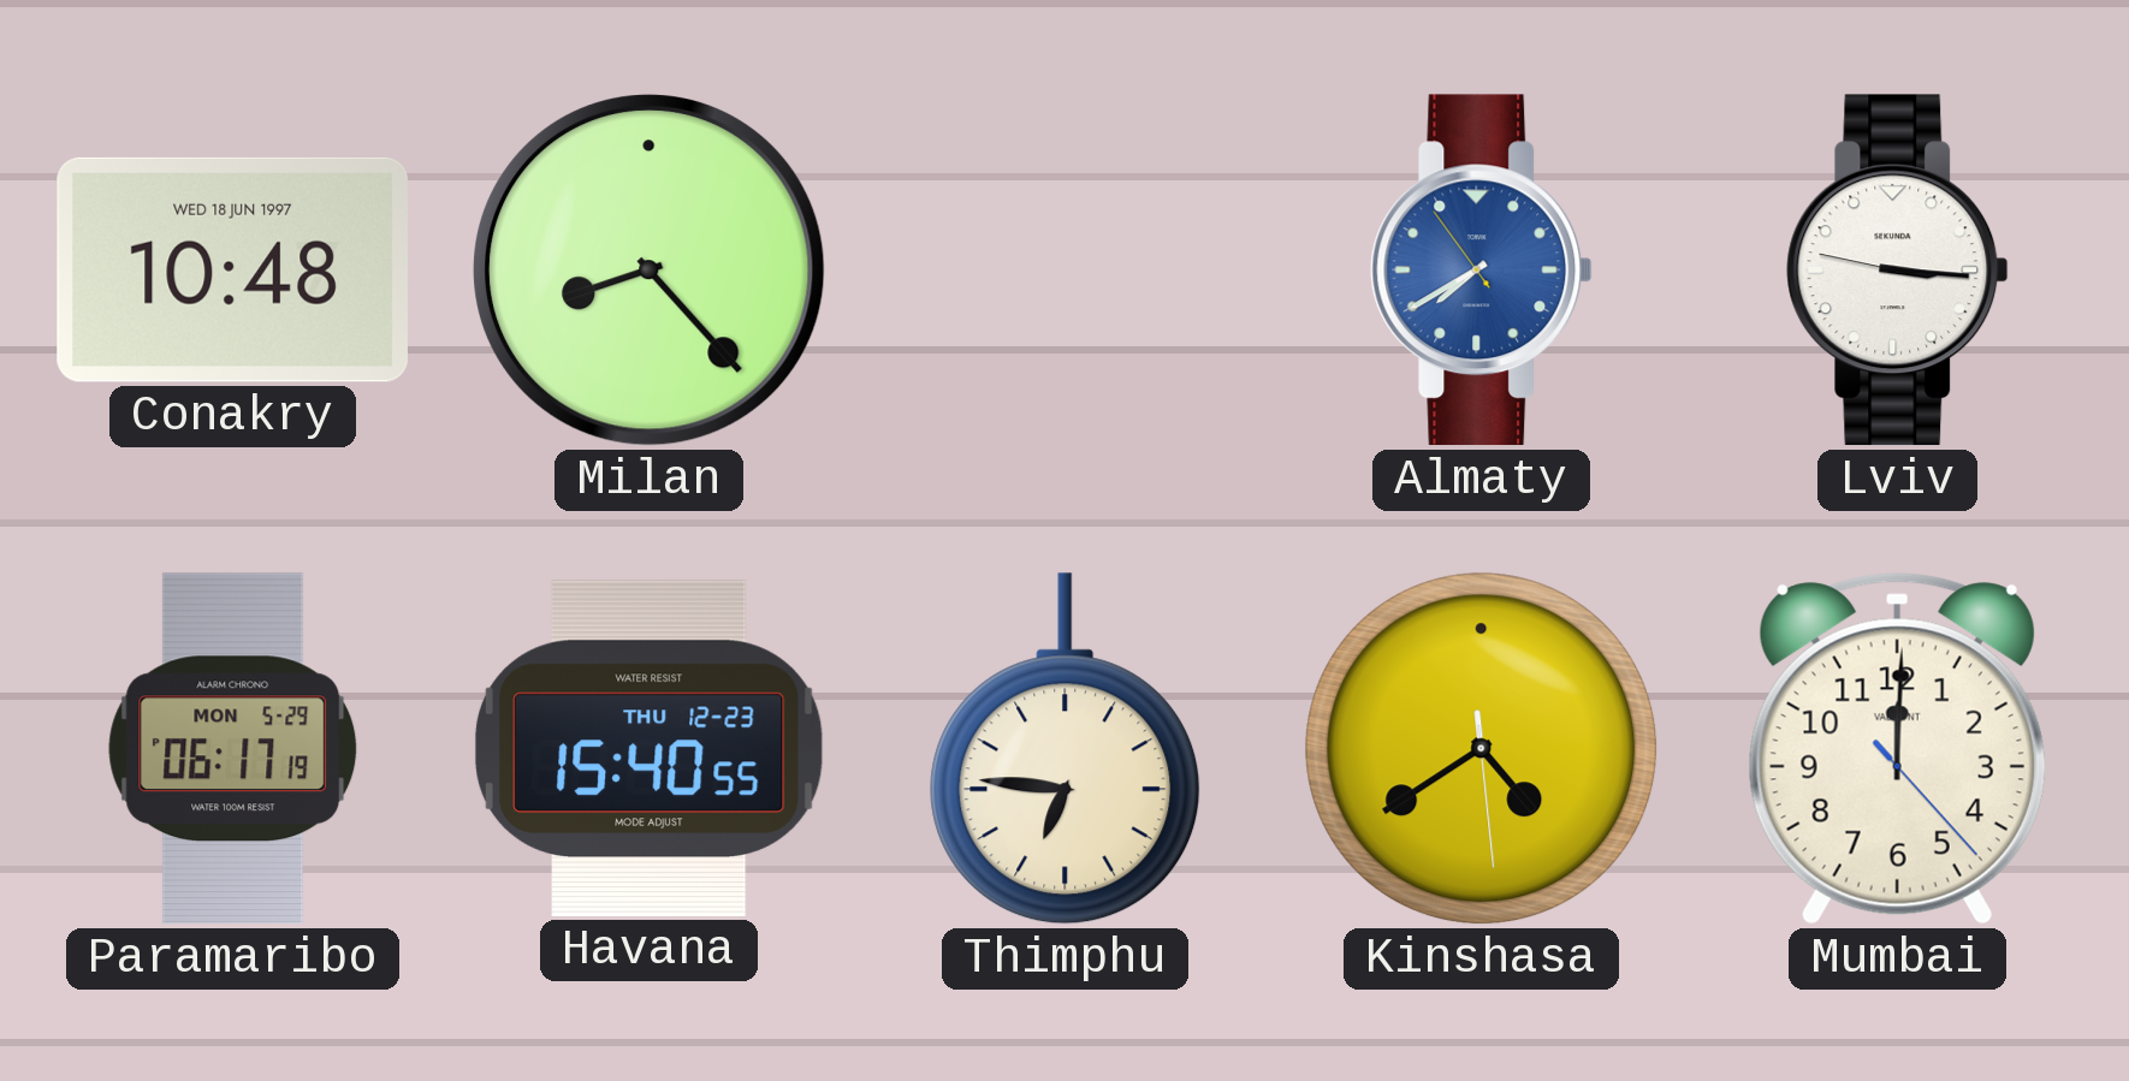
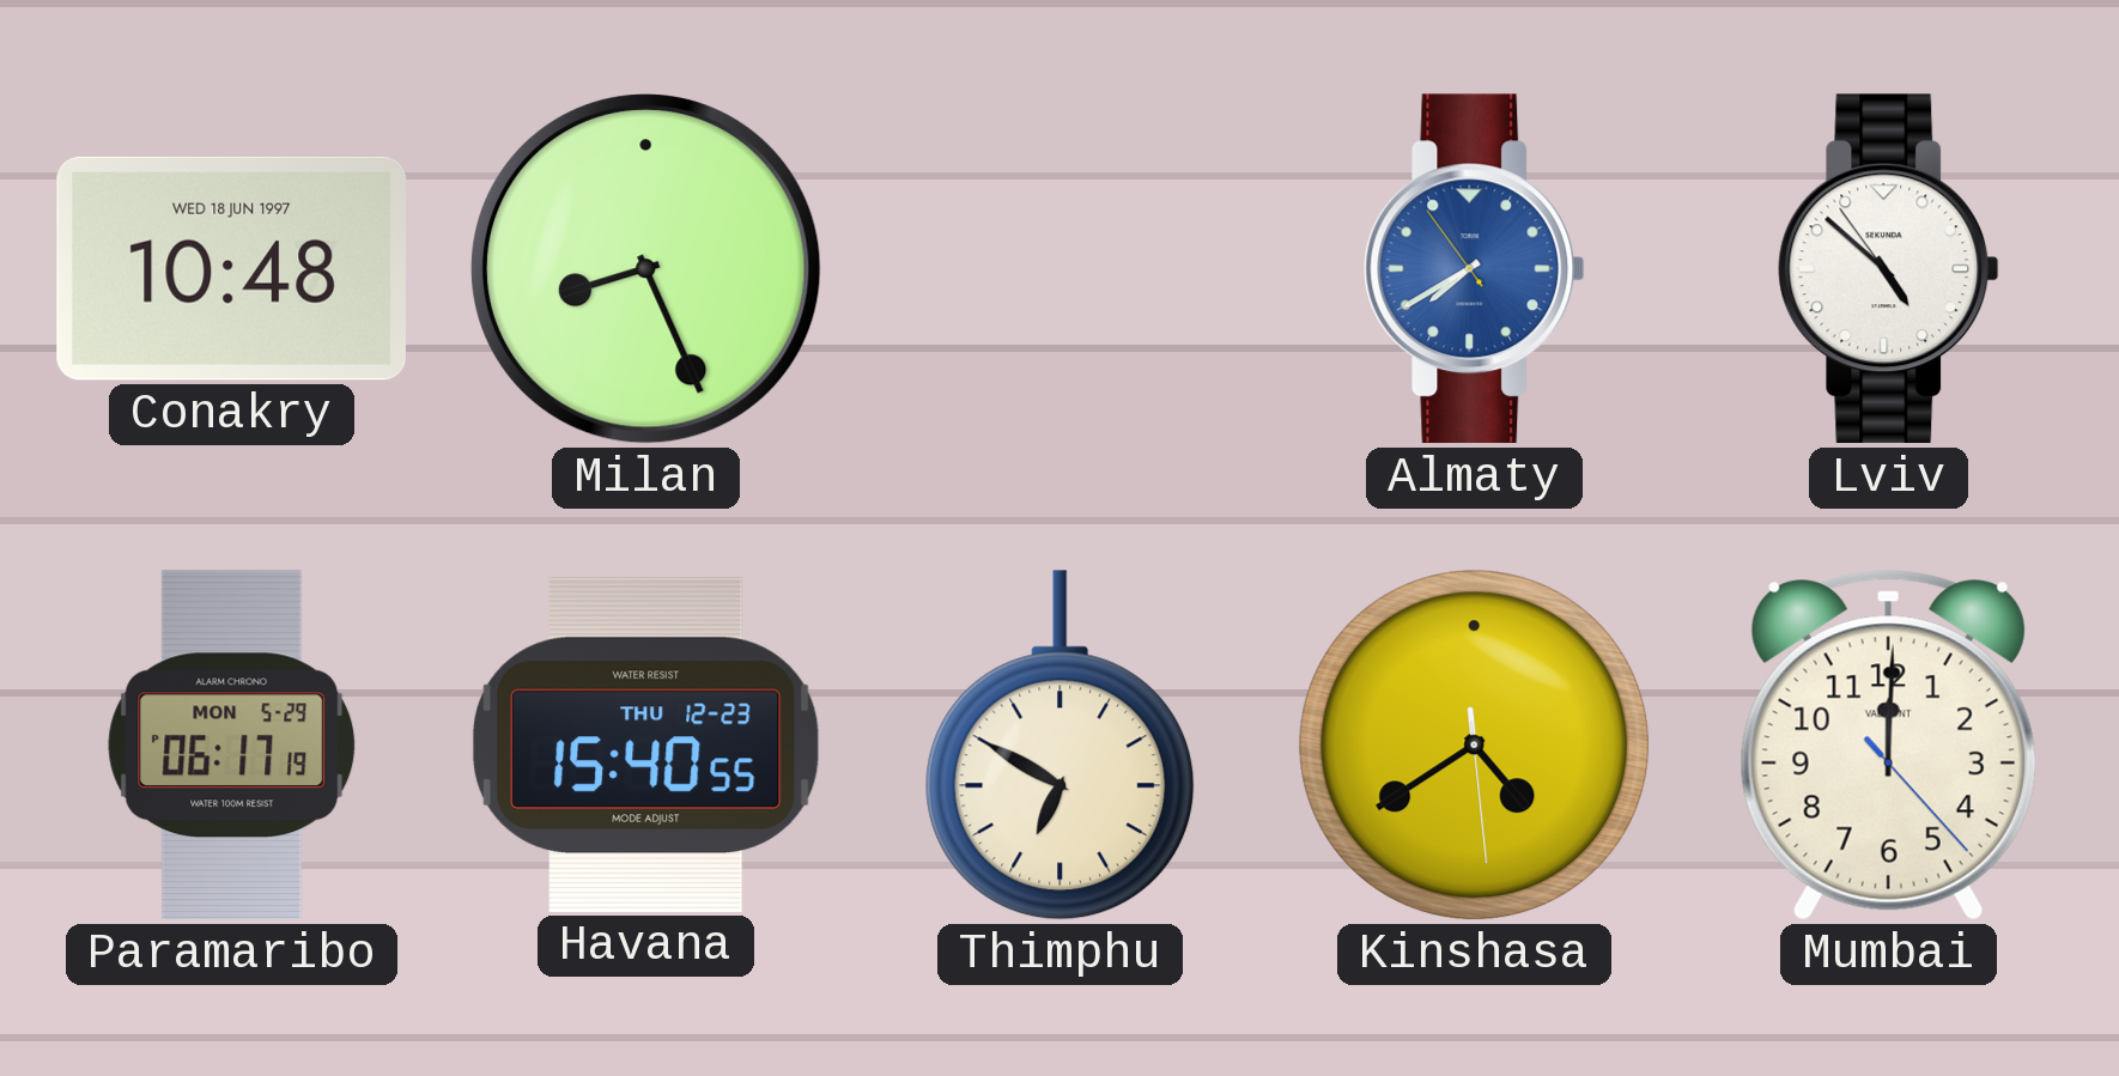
Milan: 8:23 -> 8:26
Lviv: 3:15 -> 4:51
Thimphu: 6:46 -> 6:50
